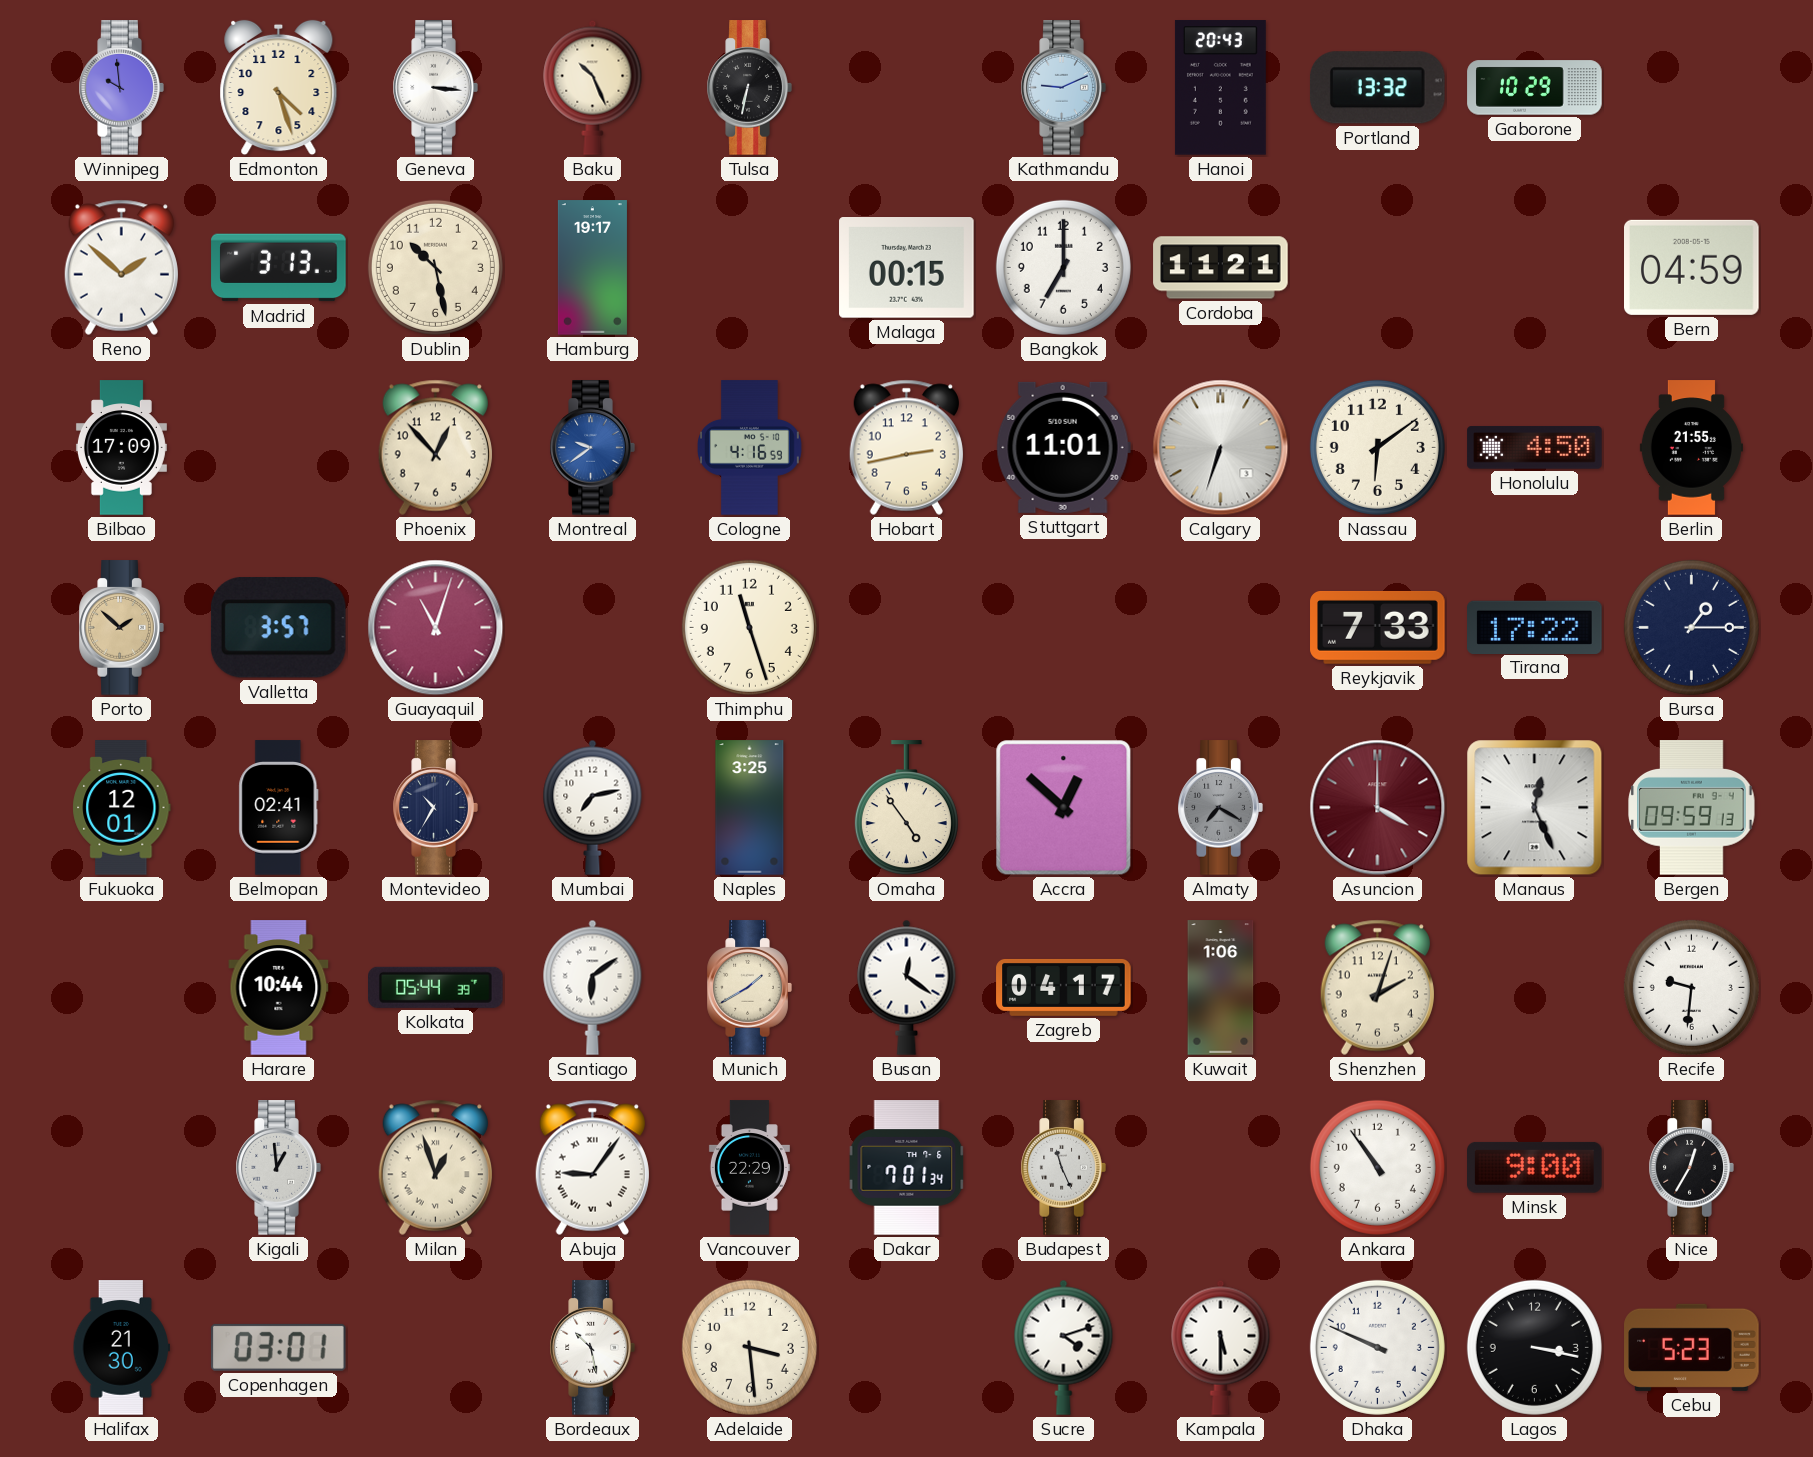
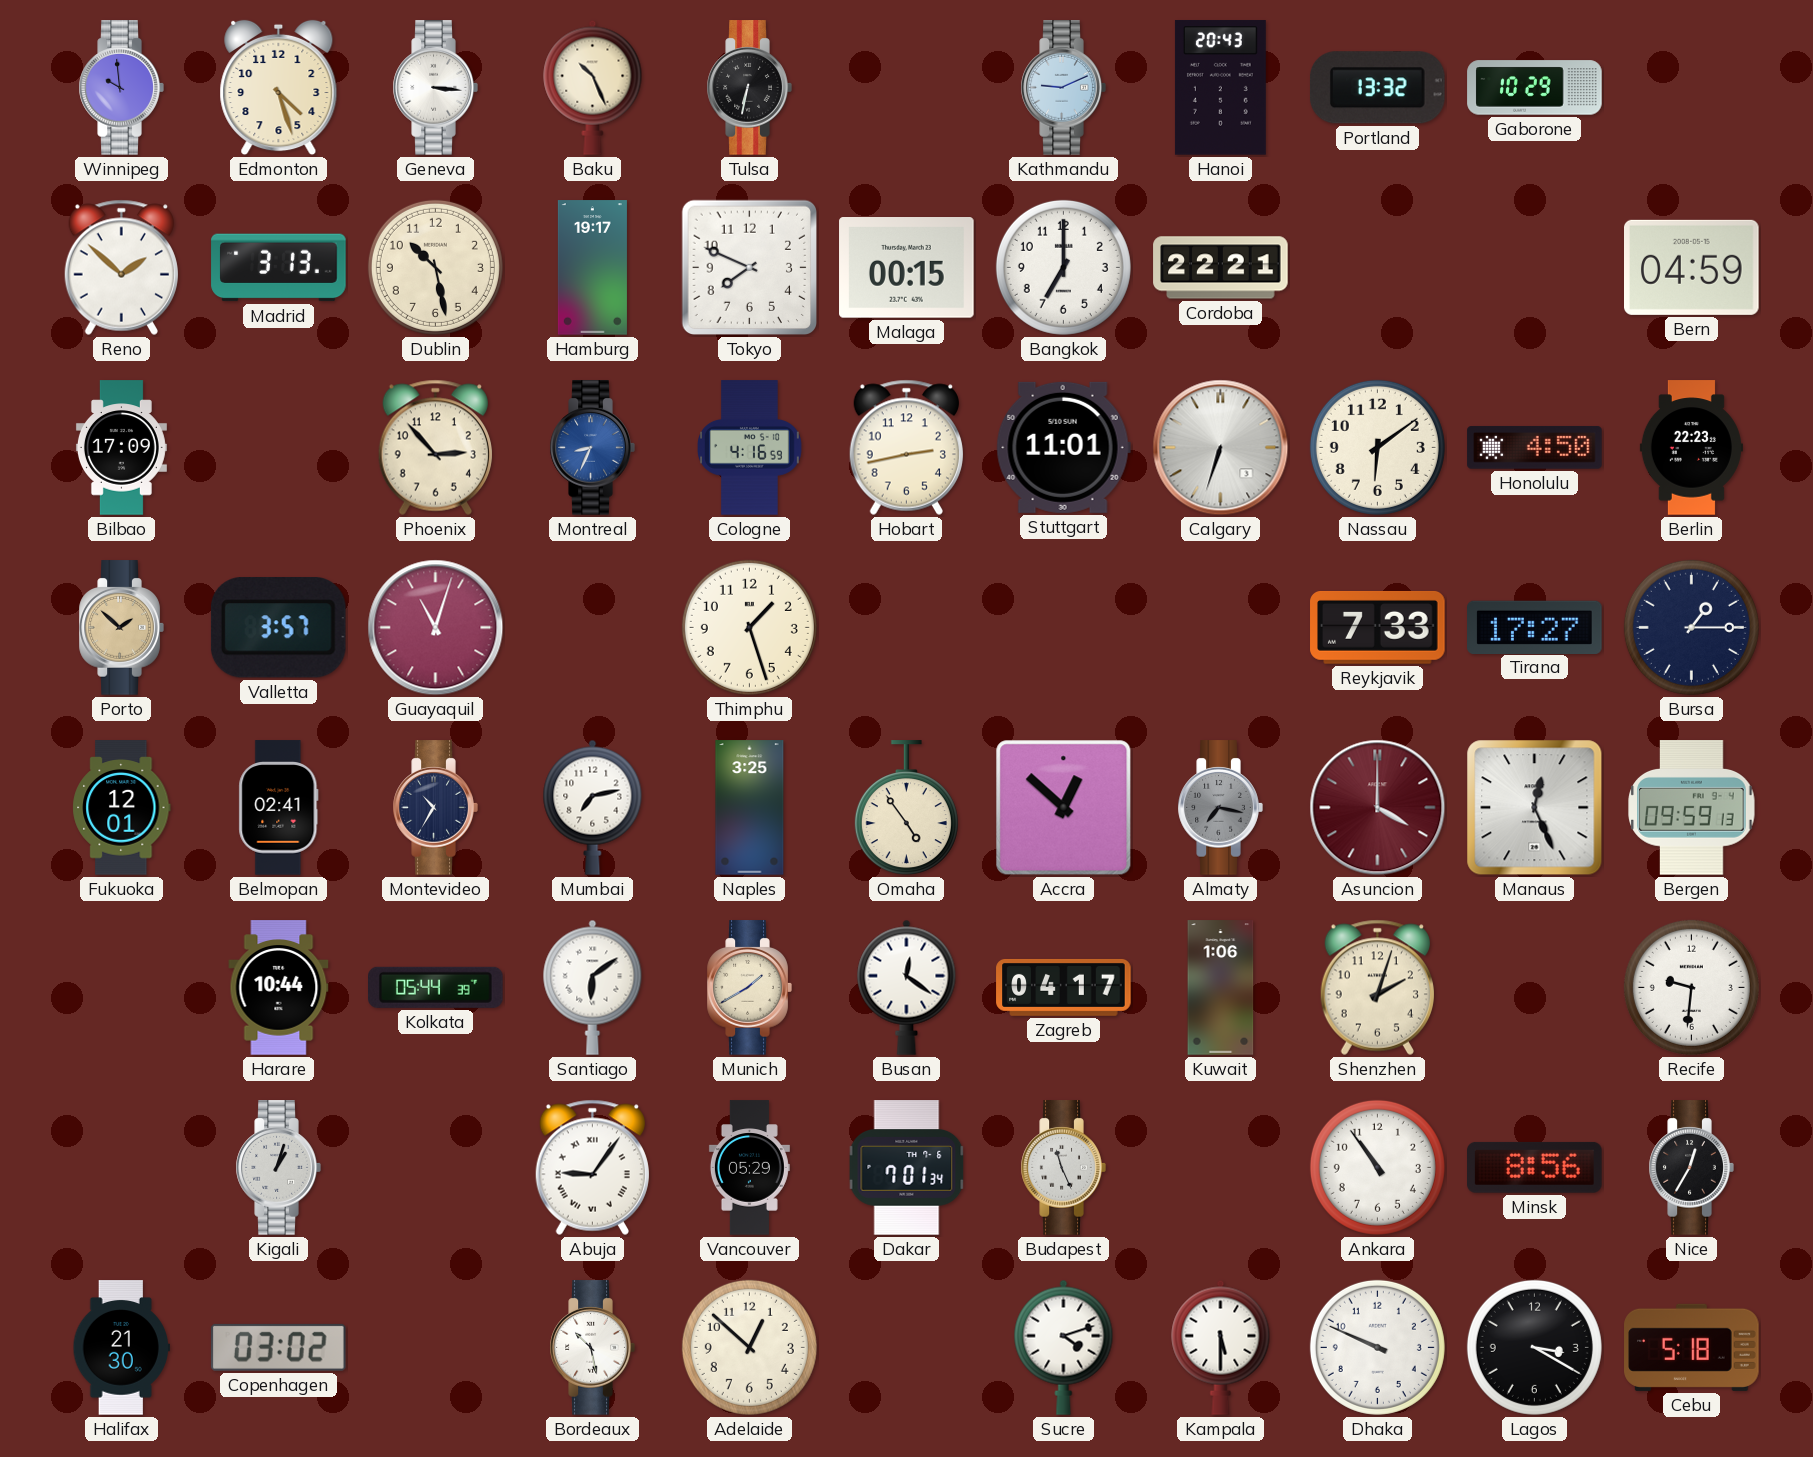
Tokyo: none -> 7:49
Cordoba: 11:21 -> 22:21
Phoenix: 12:53 -> 2:53
Montreal: 9:39 -> 8:34
Berlin: 21:55 -> 22:23
Thimphu: 11:27 -> 1:27
Tirana: 17:22 -> 17:27
Almaty: 7:20 -> 7:17
Kigali: 12:59 -> 1:03
Milan: 12:57 -> none
Vancouver: 22:29 -> 05:29
Minsk: 9:00 -> 8:56
Copenhagen: 03:01 -> 03:02
Adelaide: 3:29 -> 12:52
Lagos: 3:17 -> 3:20
Cebu: 5:23 -> 5:18
